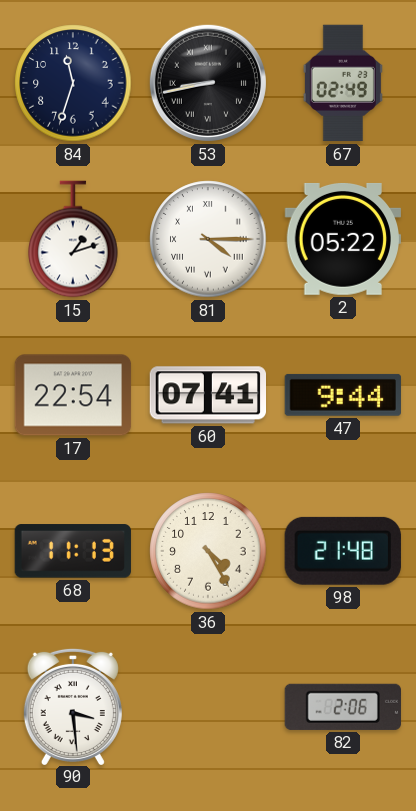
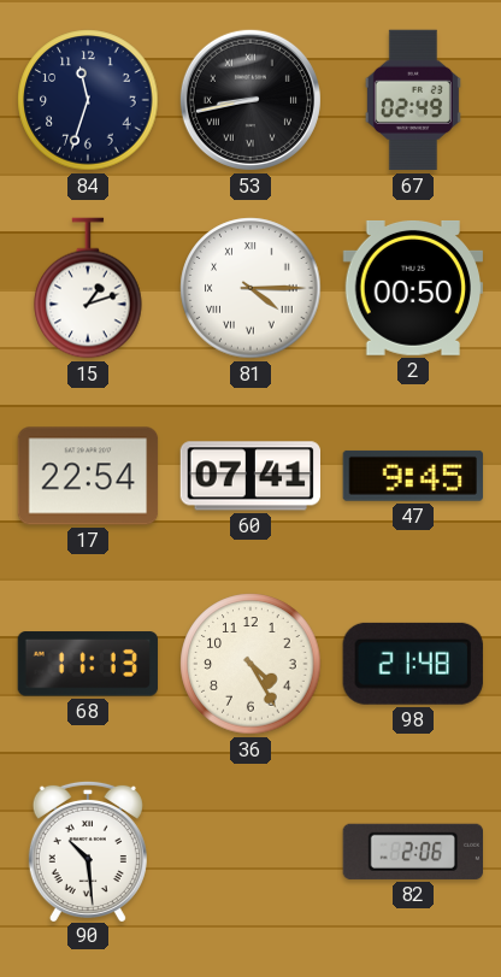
2: 05:22 -> 00:50
47: 9:44 -> 9:45
90: 3:29 -> 10:29
